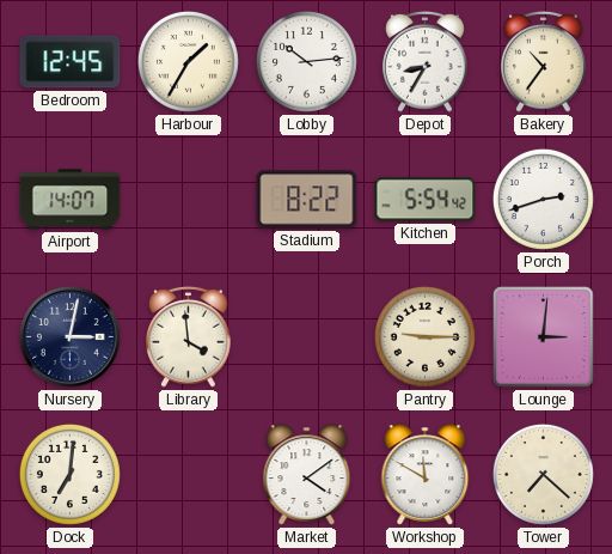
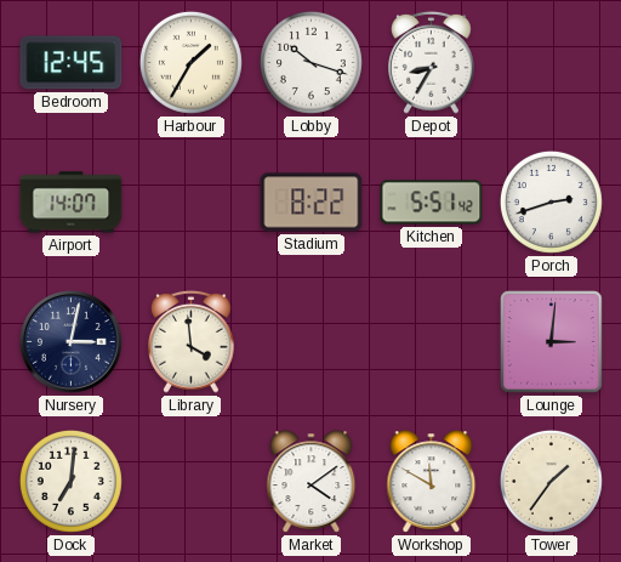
Lobby: 10:14 -> 10:18
Bakery: 10:36 -> none
Kitchen: 5:54 -> 5:51
Pantry: 9:15 -> none
Tower: 7:22 -> 1:36
